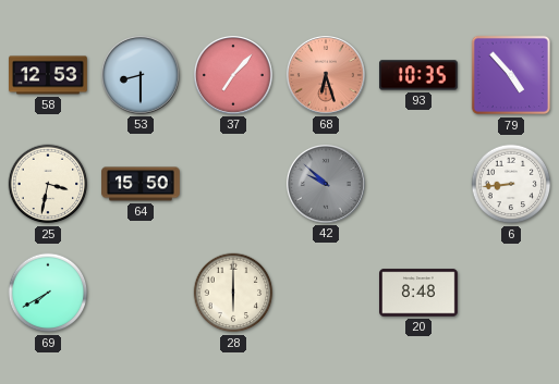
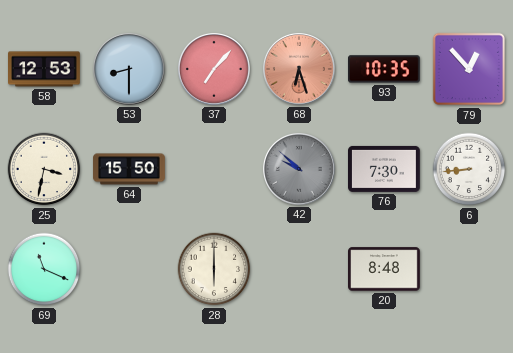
79: 4:53 -> 12:53
76: none -> 7:30
69: 7:40 -> 11:19
